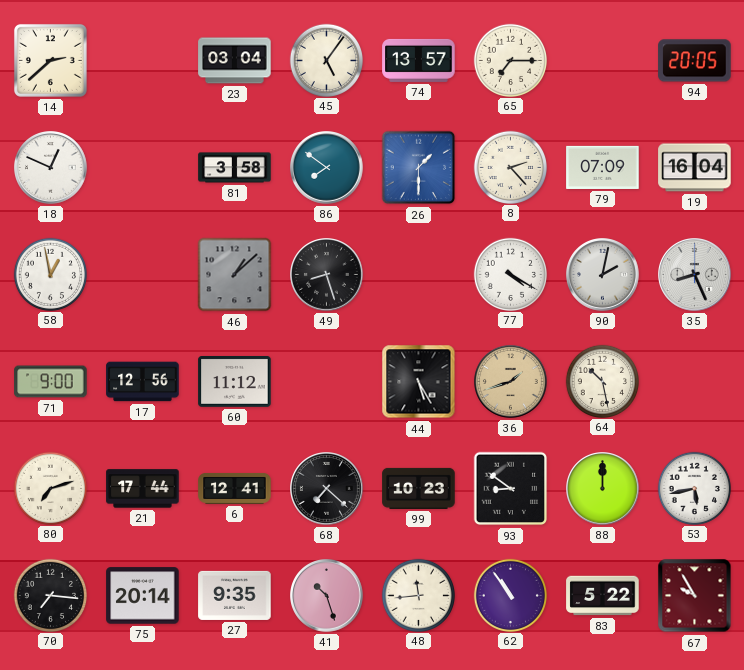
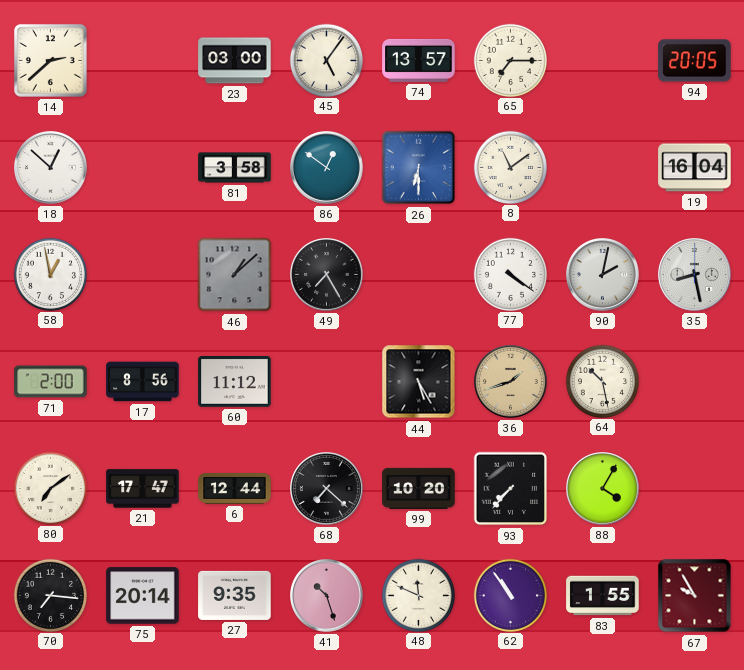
23: 03:04 -> 03:00
18: 12:49 -> 12:52
86: 7:51 -> 12:51
26: 1:30 -> 6:30
8: 2:23 -> 11:09
79: 07:09 -> none
49: 8:27 -> 7:25
77: 4:20 -> 4:21
35: 8:26 -> 8:28
71: 9:00 -> 2:00
17: 12:56 -> 8:56
80: 7:12 -> 7:09
21: 17:44 -> 17:47
6: 12:41 -> 12:44
99: 10:23 -> 10:20
93: 8:51 -> 7:37
88: 12:00 -> 4:05
53: 5:43 -> none
48: 11:44 -> 11:49
83: 5:22 -> 1:55
